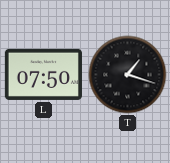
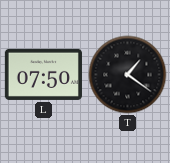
T: 1:18 -> 1:21
